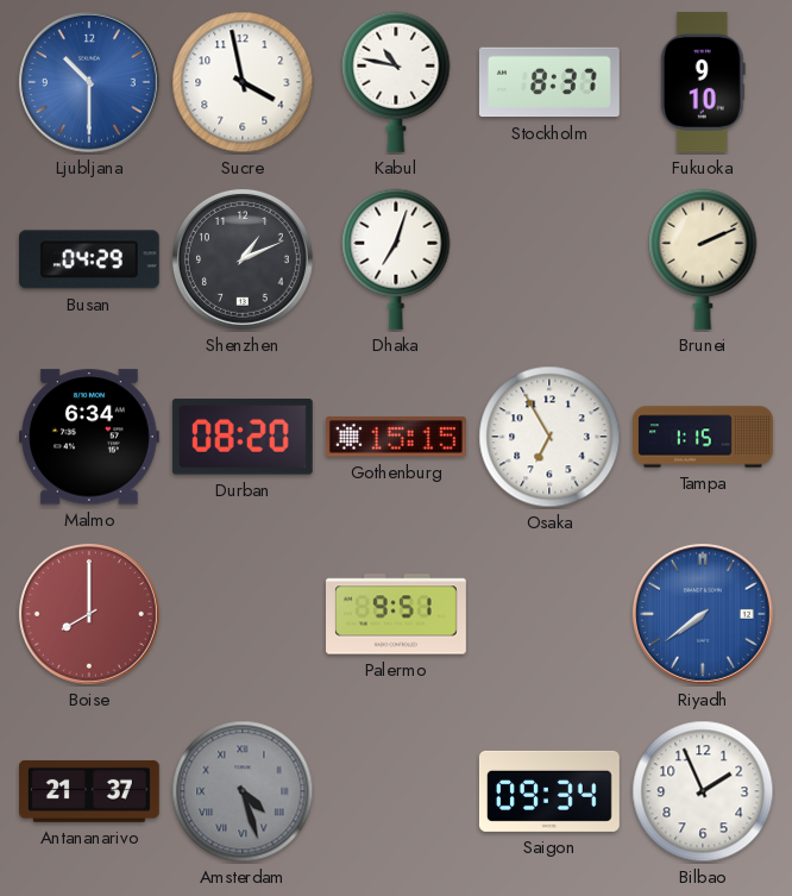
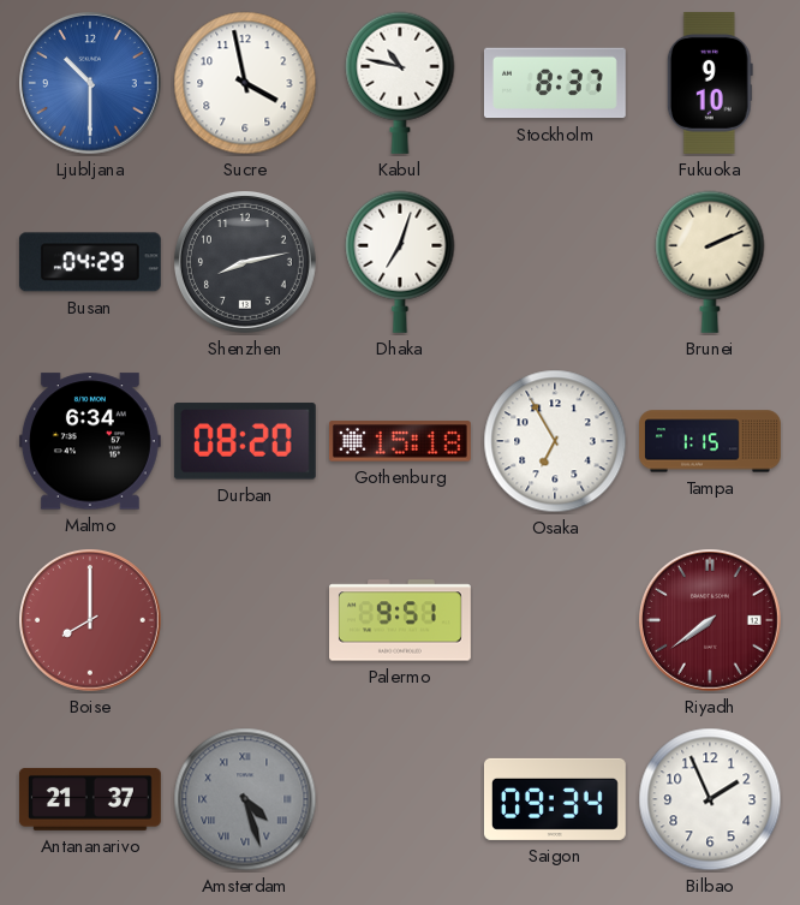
Shenzhen: 1:11 -> 8:13
Gothenburg: 15:15 -> 15:18
Riyadh dial: blue -> burgundy
